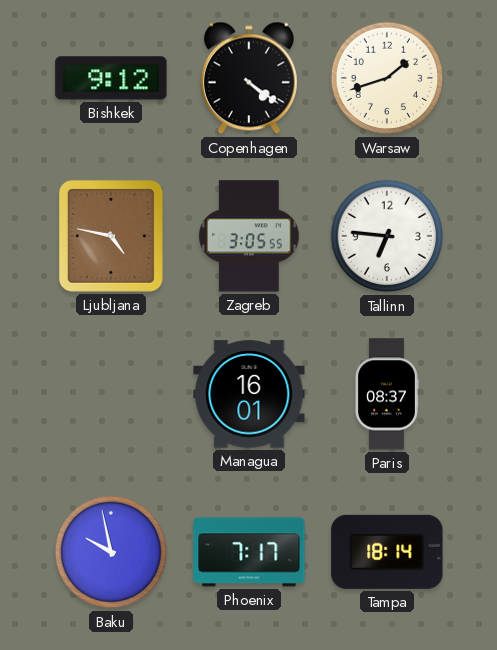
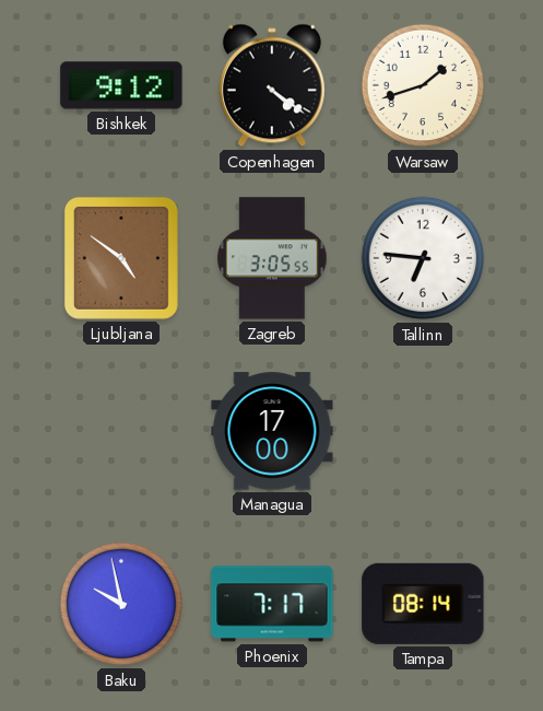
Ljubljana: 4:47 -> 4:51
Managua: 16:01 -> 17:00
Paris: 08:37 -> none
Tampa: 18:14 -> 08:14
